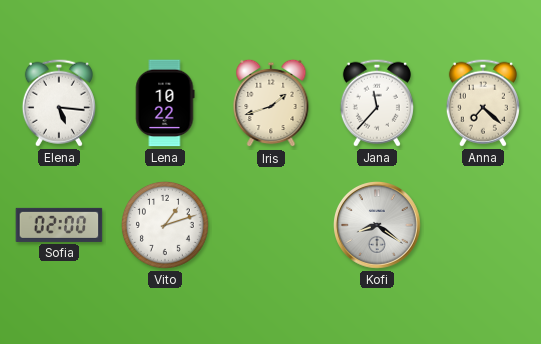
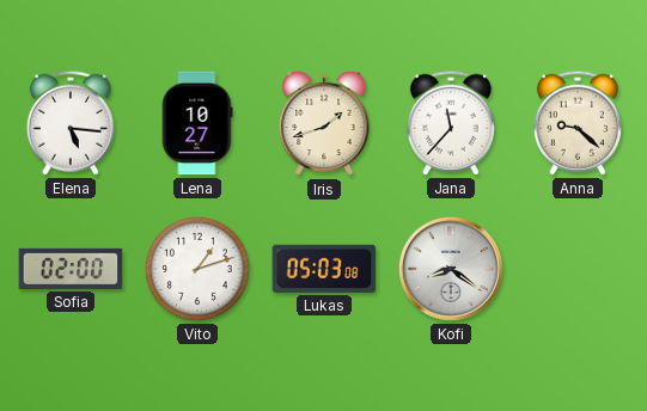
Lena: 10:22 -> 10:27
Anna: 7:22 -> 9:22
Lukas: none -> 05:03
